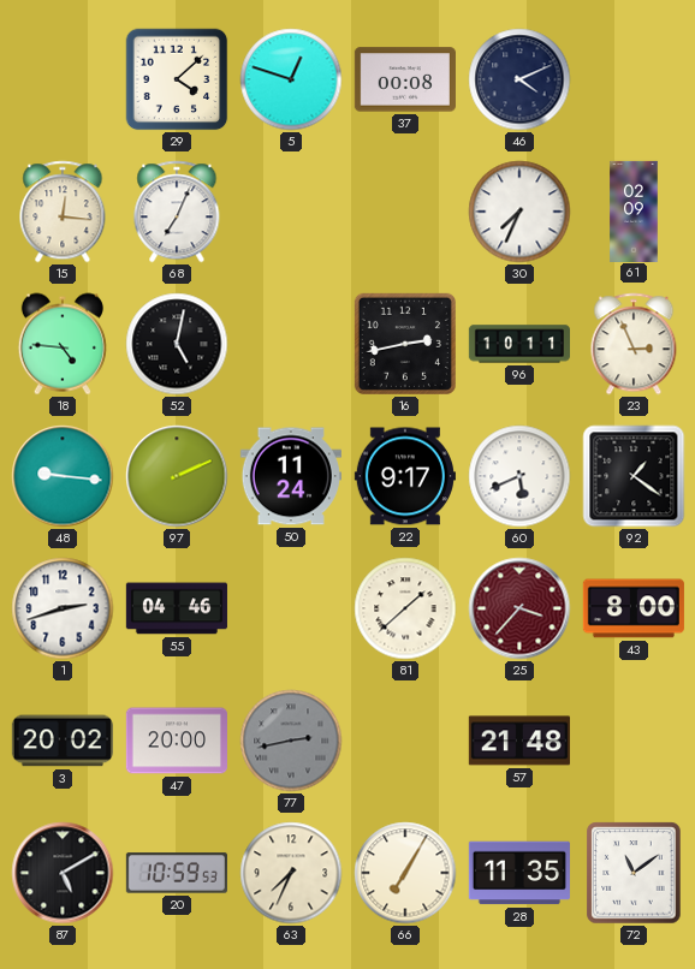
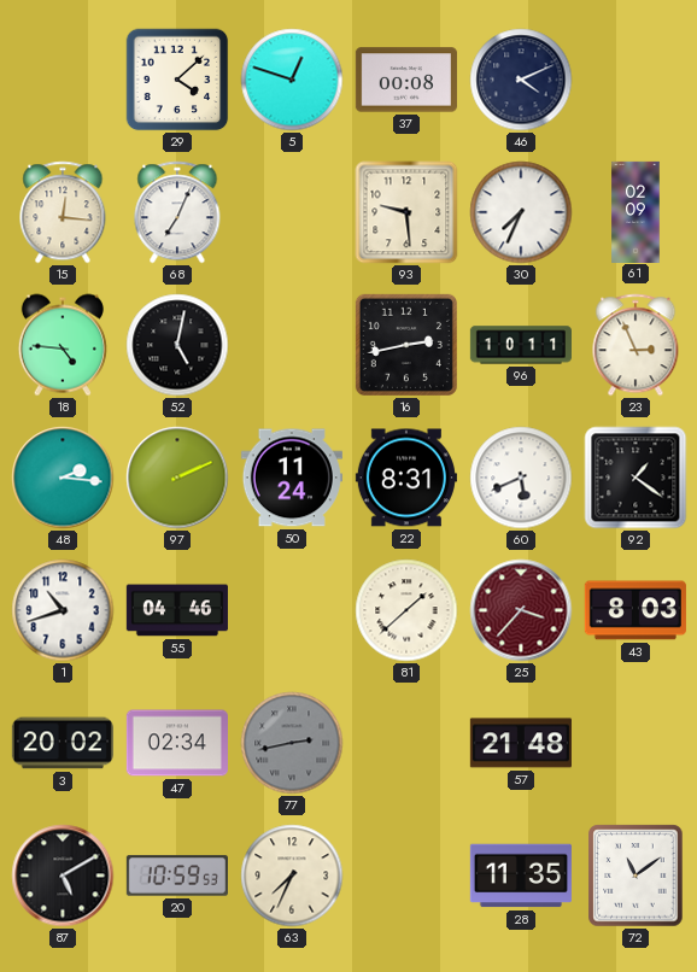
93: none -> 9:29
48: 9:16 -> 2:16
22: 9:17 -> 8:31
1: 2:42 -> 10:42
43: 8:00 -> 8:03
47: 20:00 -> 02:34
66: 7:05 -> none
